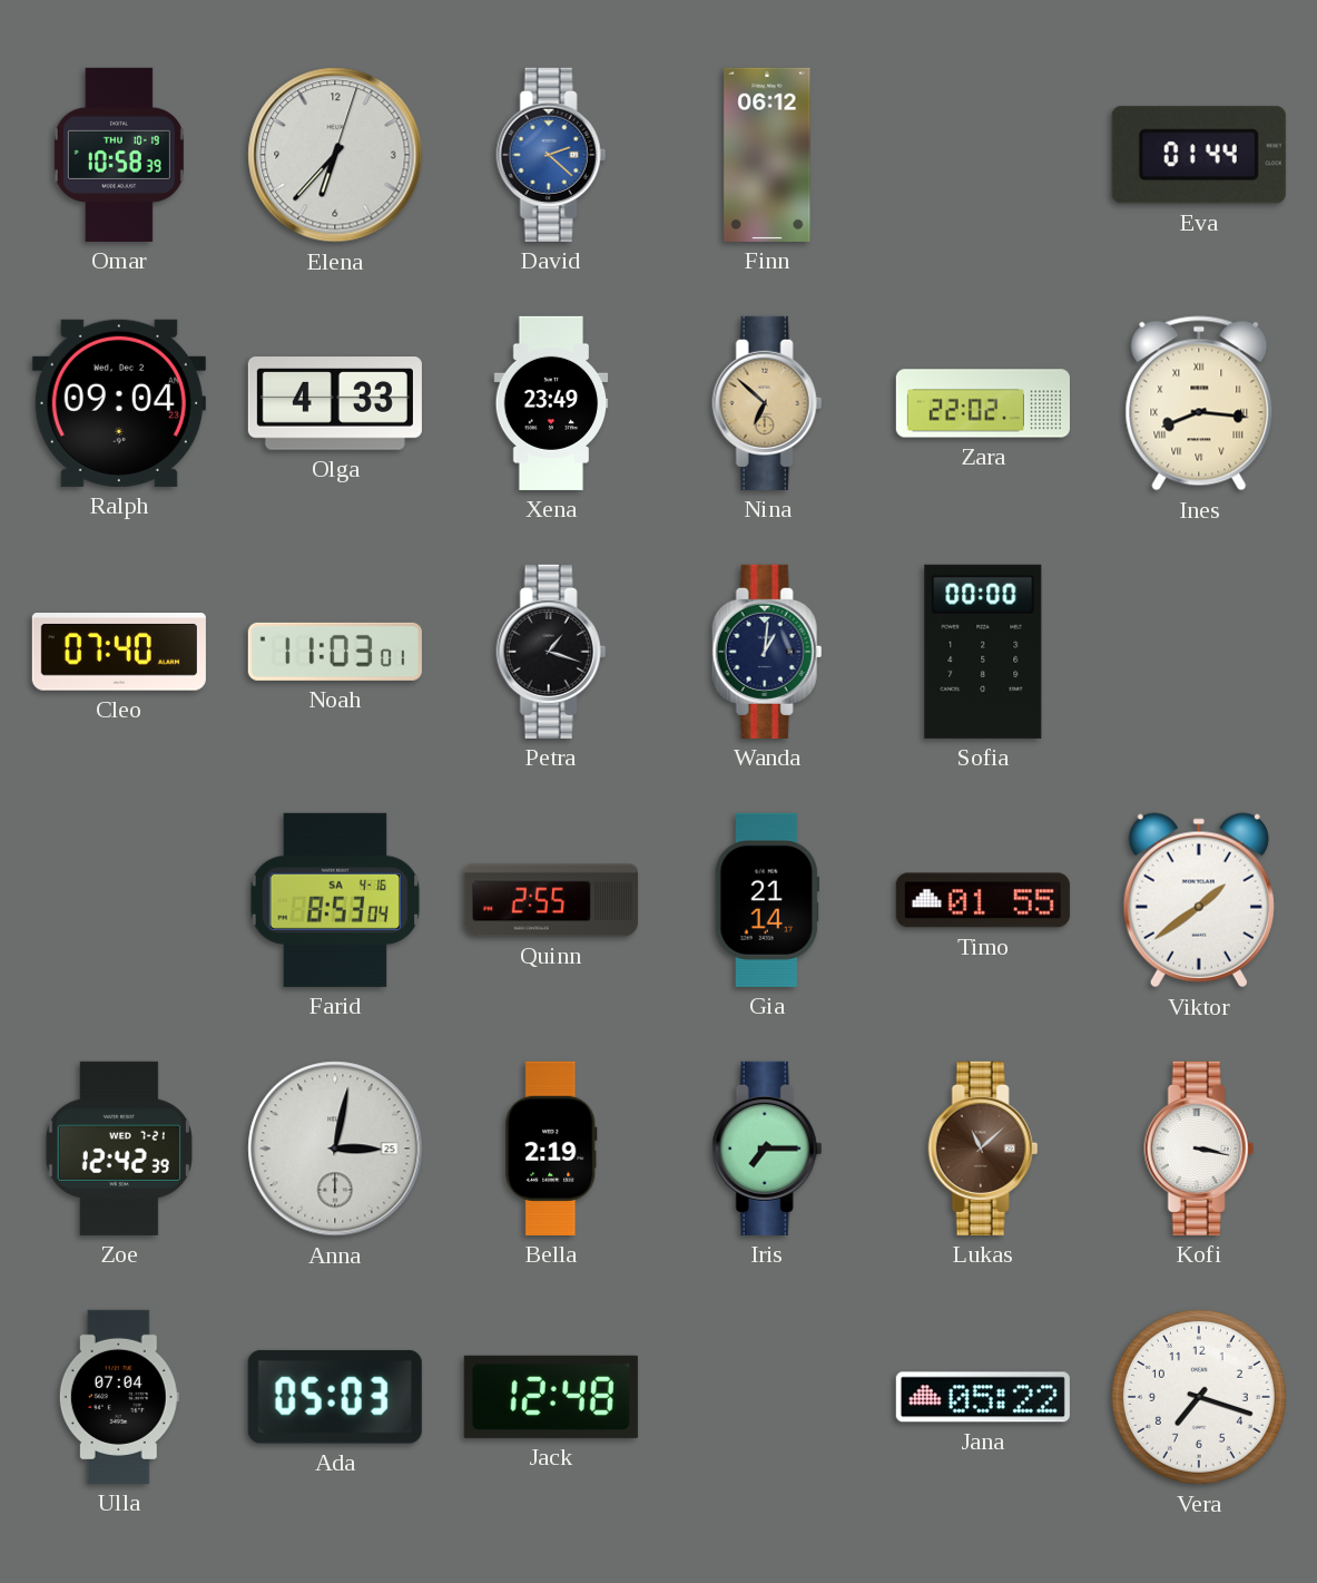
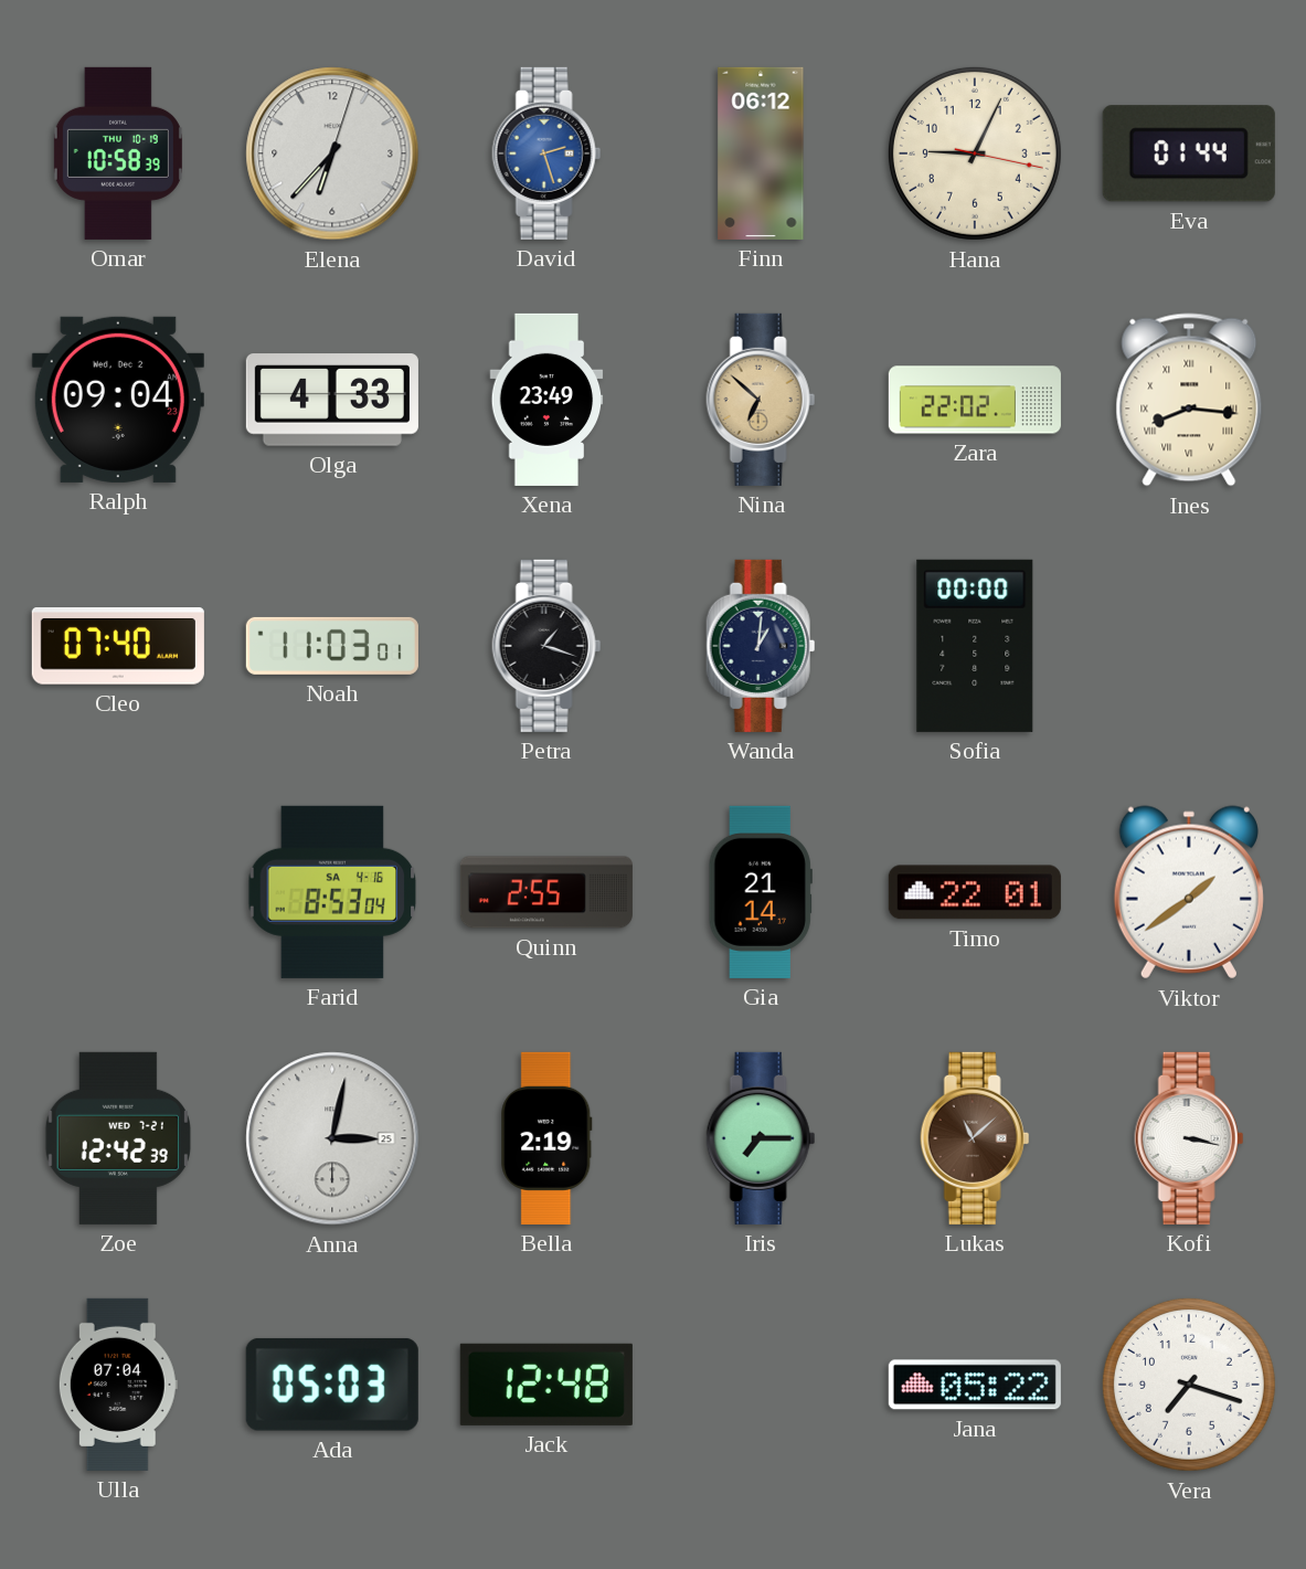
David: 2:22 -> 2:27
Hana: none -> 9:04
Timo: 01:55 -> 22:01
